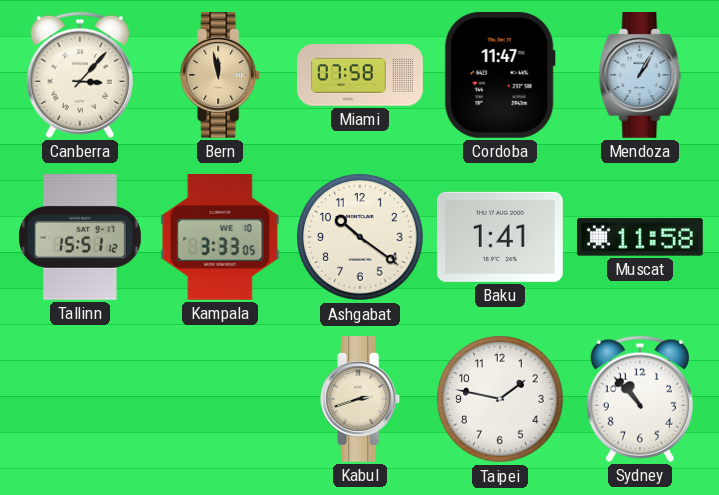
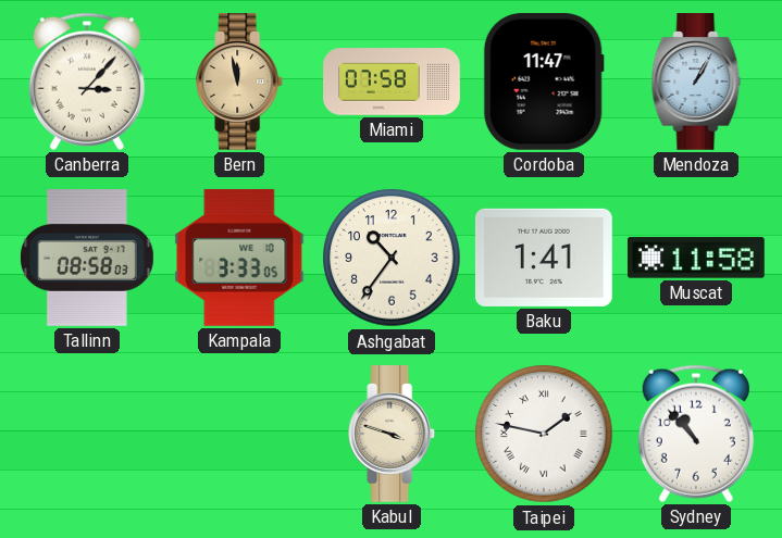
Tallinn: 15:51 -> 08:58
Ashgabat: 10:21 -> 10:36
Kabul: 2:42 -> 3:48
Taipei numerals: Arabic -> Roman
